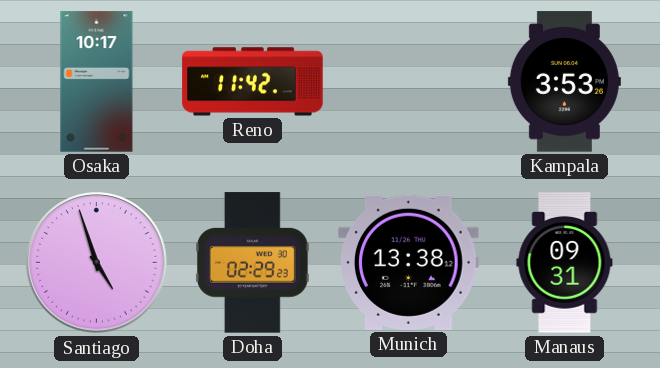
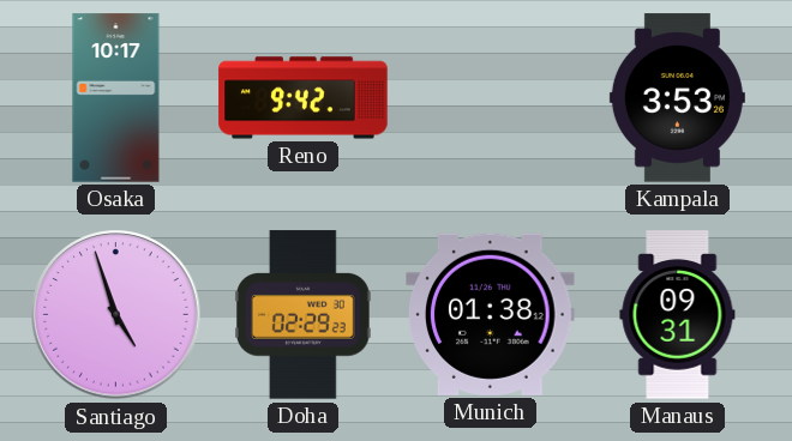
Reno: 11:42 -> 9:42
Munich: 13:38 -> 01:38
